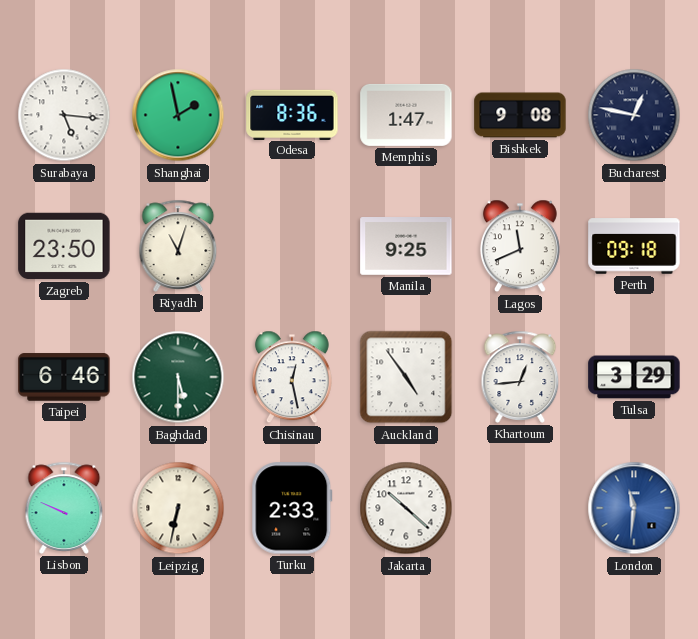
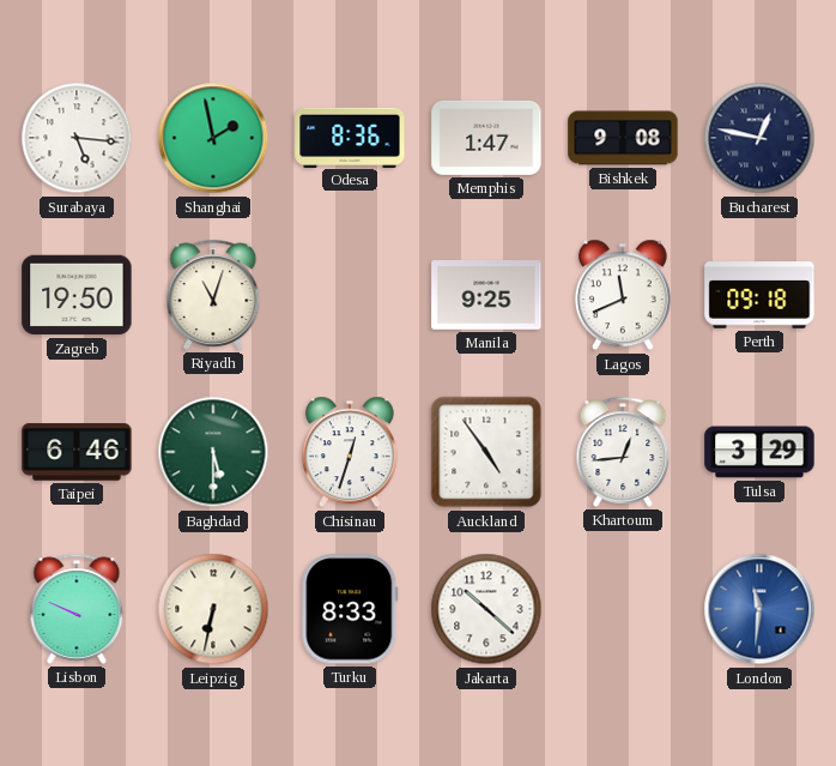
Zagreb: 23:50 -> 19:50
Chisinau: 12:28 -> 12:33
Turku: 2:33 -> 8:33
